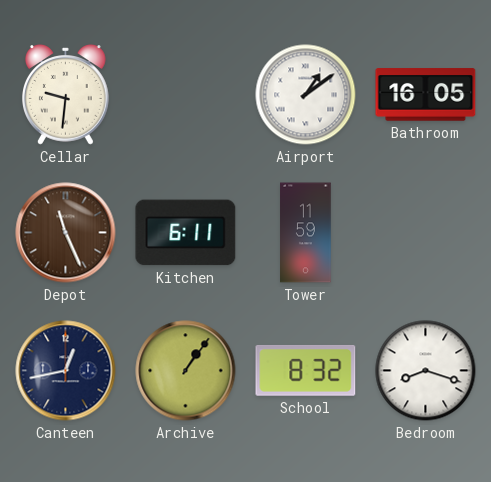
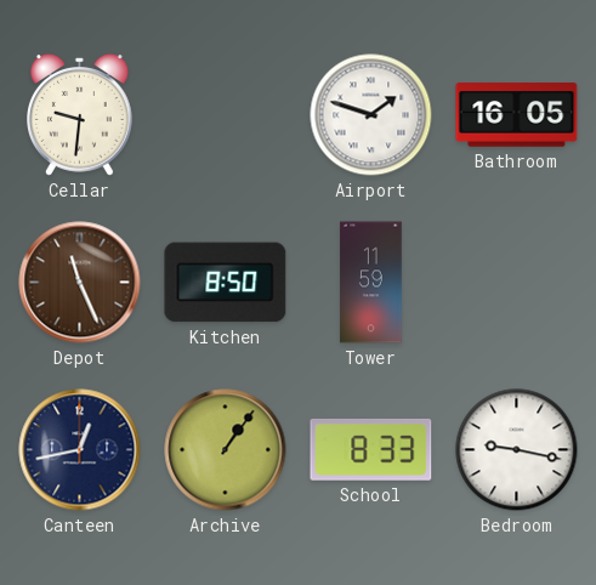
Airport: 1:09 -> 1:48
Kitchen: 6:11 -> 8:50
School: 8:32 -> 8:33
Bedroom: 8:18 -> 9:17
